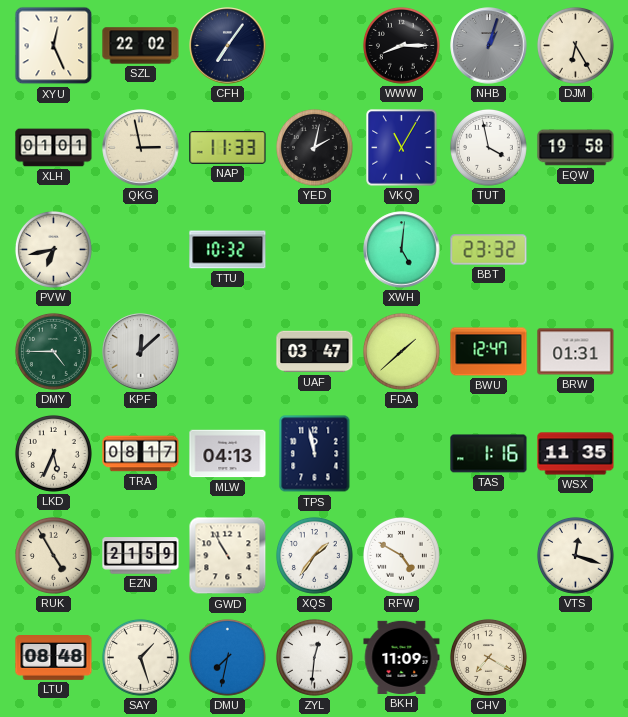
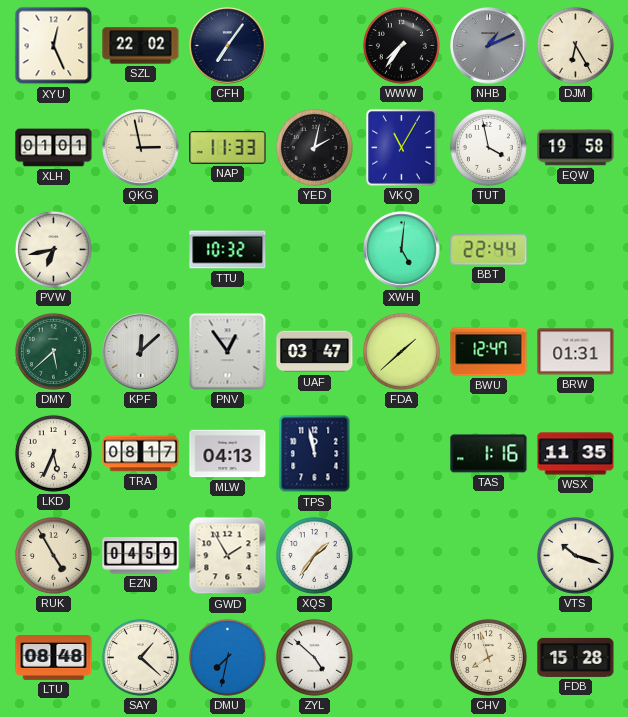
WWW: 8:15 -> 7:36
NHB: 1:03 -> 1:11
BBT: 23:32 -> 22:44
DMY: 4:45 -> 5:38
PNV: none -> 12:54
EZN: 21:59 -> 04:59
GWD: 10:55 -> 1:55
RFW: 4:50 -> none
VTS: 12:18 -> 10:18
SAY: 1:27 -> 1:22
ZYL: 12:31 -> 4:52
BKH: 11:09 -> none
CHV: 7:20 -> 7:57
FDB: none -> 15:28
